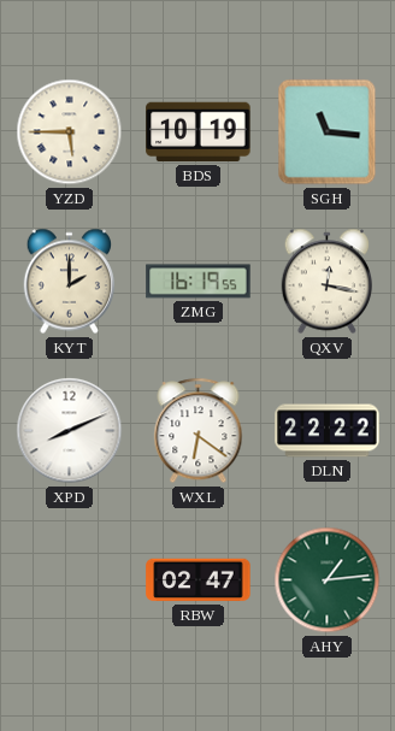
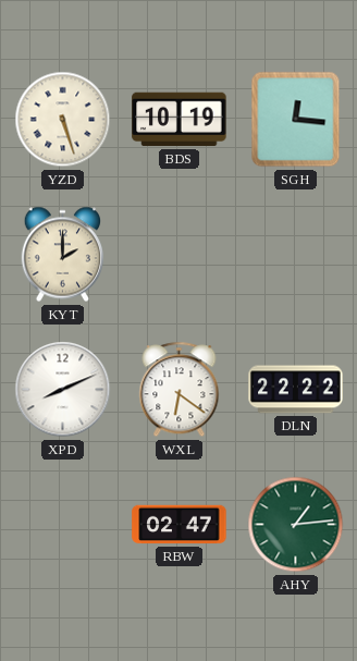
YZD: 5:45 -> 5:27
SGH: 11:16 -> 12:16
ZMG: 16:19 -> none
QXV: 12:17 -> none
